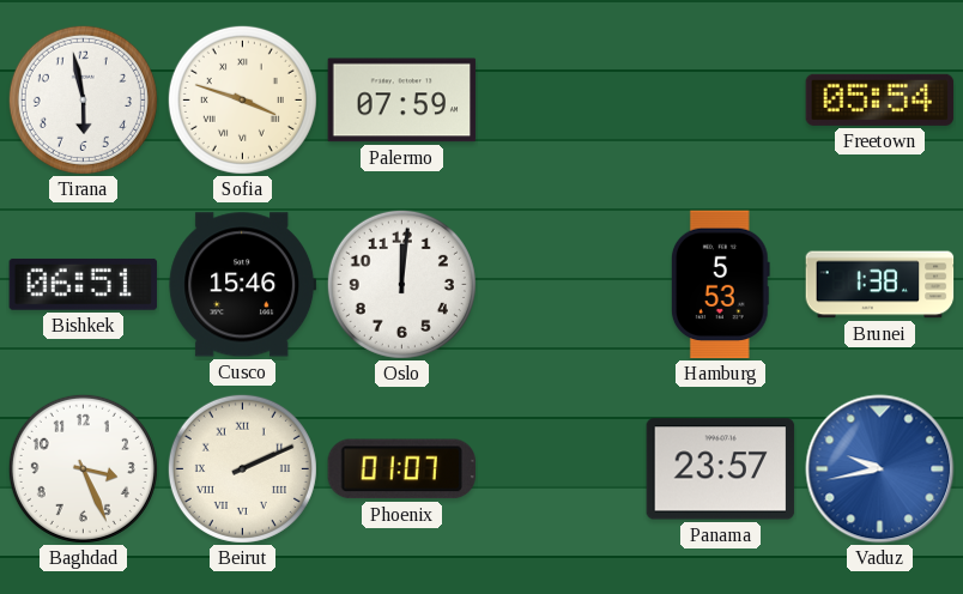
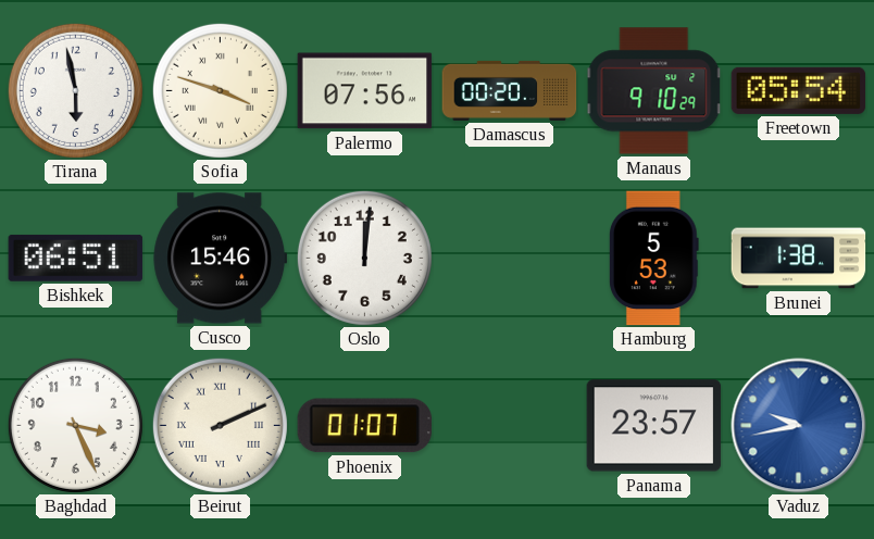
Palermo: 07:59 -> 07:56
Damascus: none -> 00:20
Manaus: none -> 9:10
